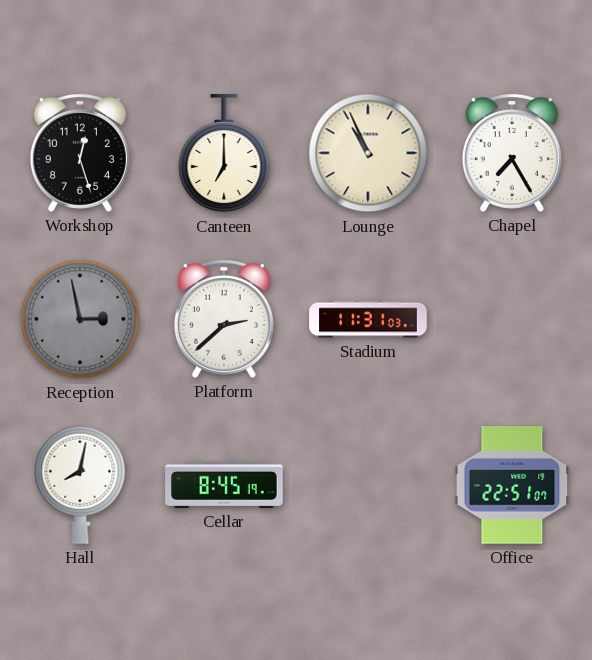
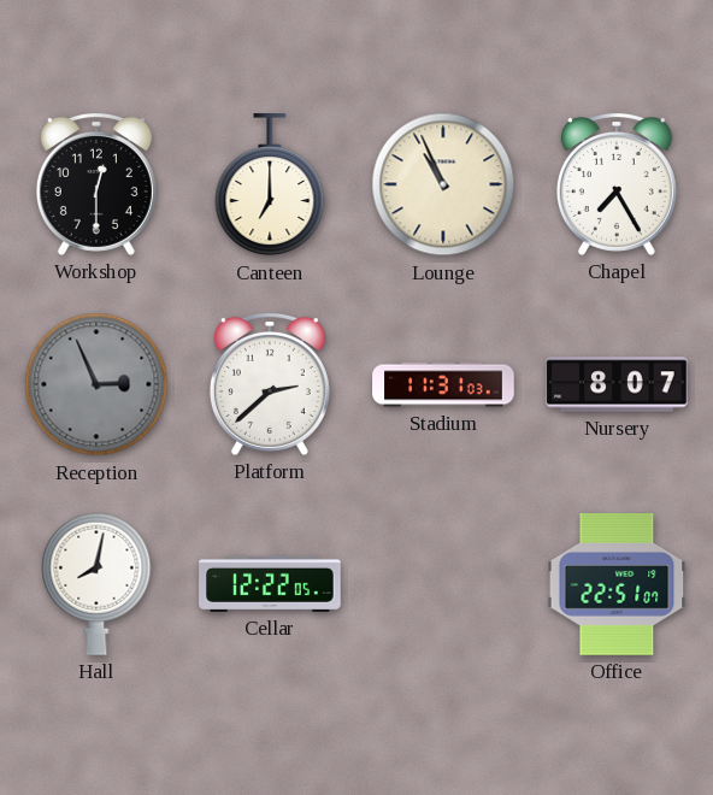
Workshop: 12:27 -> 12:30
Reception: 2:58 -> 2:56
Nursery: none -> 8:07
Cellar: 8:45 -> 12:22
